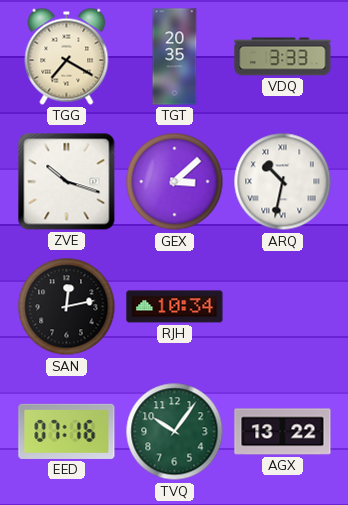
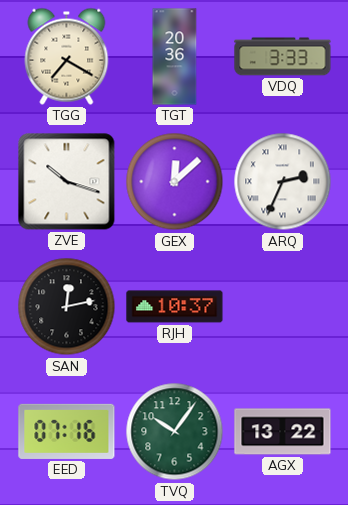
TGT: 20:35 -> 20:36
GEX: 3:08 -> 12:08
ARQ: 10:32 -> 2:34
RJH: 10:34 -> 10:37
